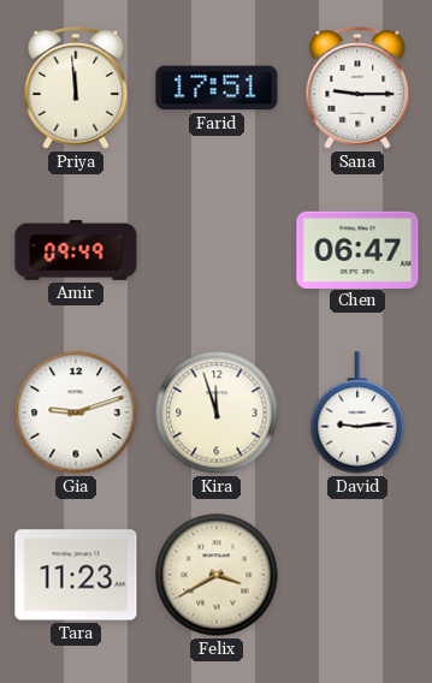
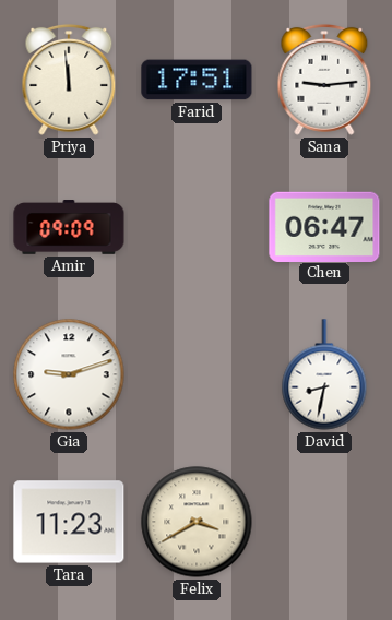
Sana: 9:15 -> 9:14
Amir: 09:49 -> 09:09
Kira: 11:57 -> none
David: 9:14 -> 8:32
